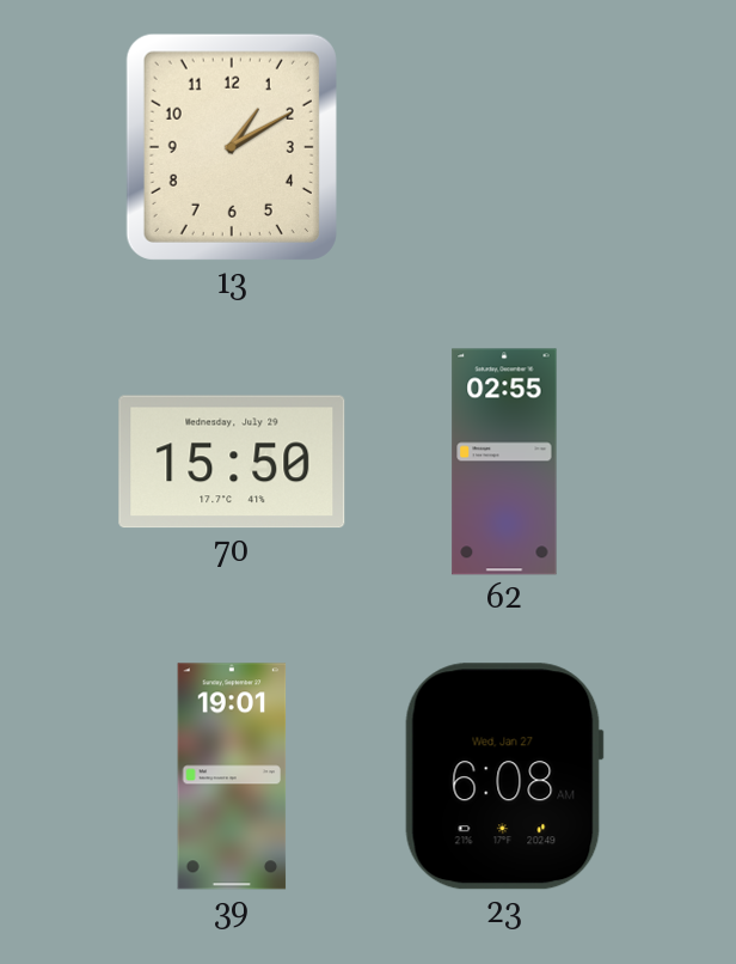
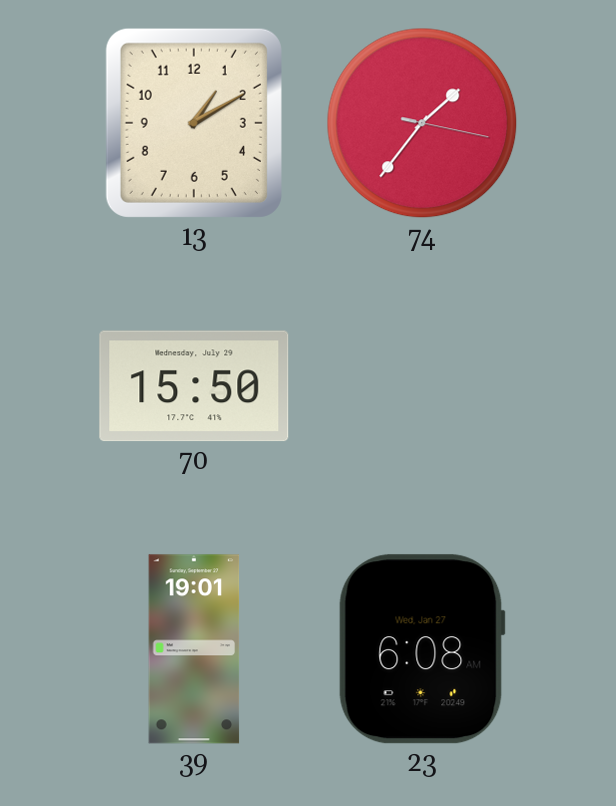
74: none -> 1:36
62: 02:55 -> none
